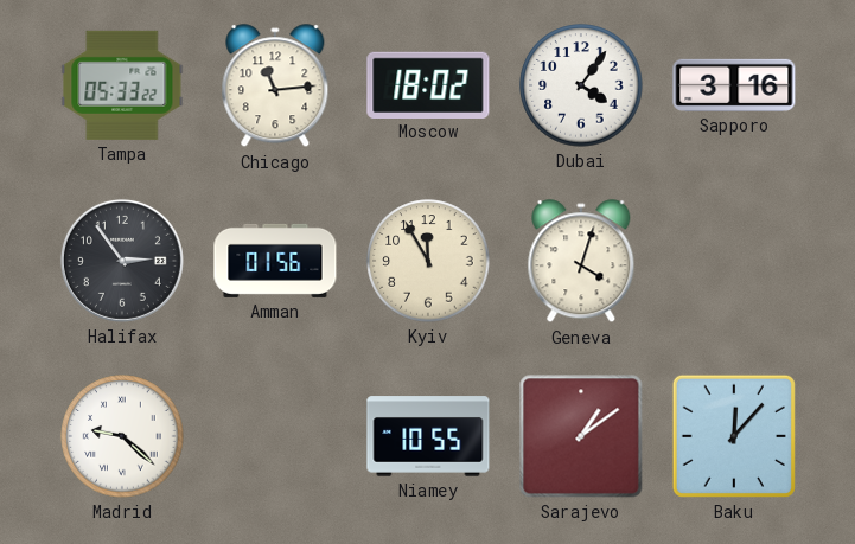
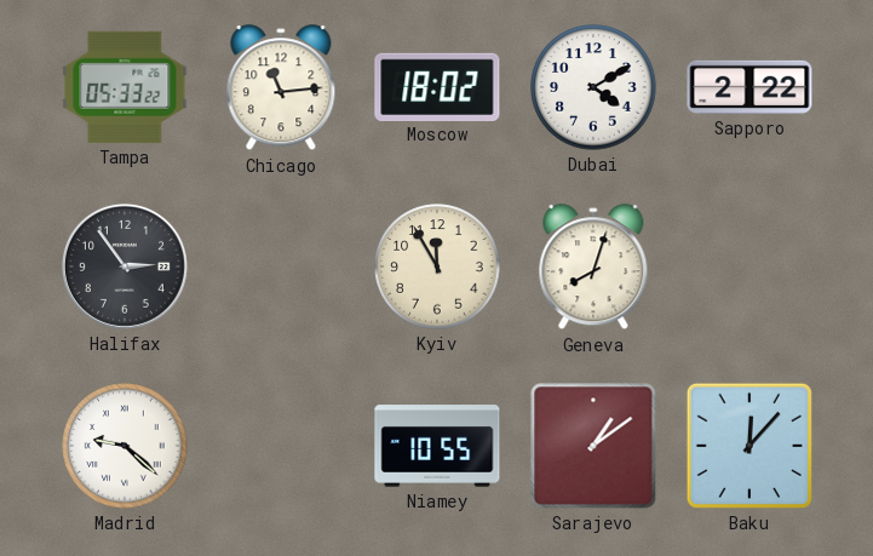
Dubai: 4:06 -> 4:10
Sapporo: 3:16 -> 2:22
Amman: 01:56 -> none
Geneva: 4:03 -> 8:03
